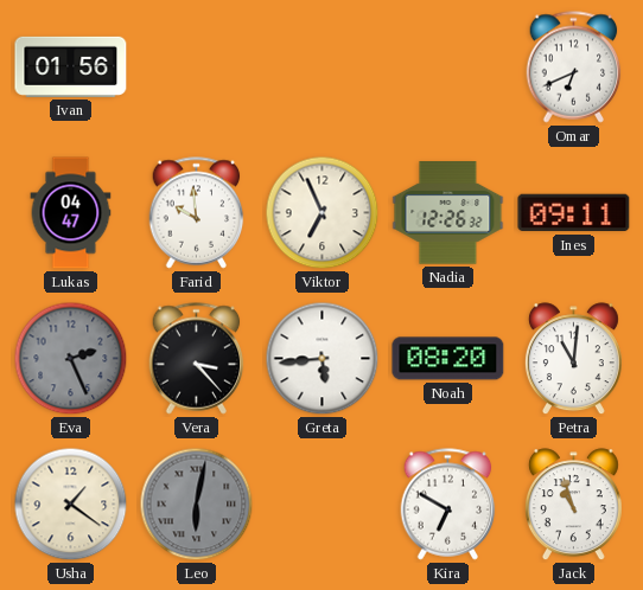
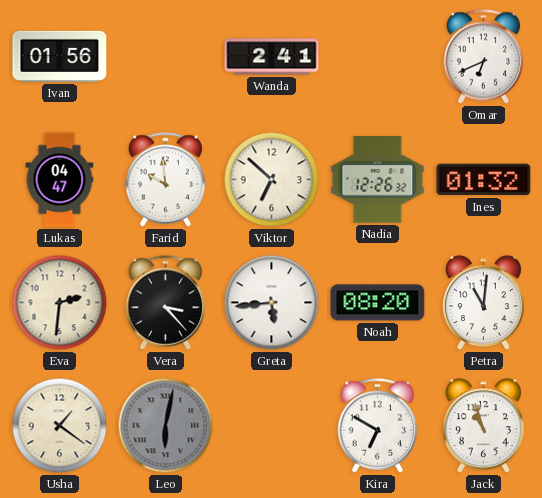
Wanda: none -> 2:41
Viktor: 6:56 -> 6:52
Ines: 09:11 -> 01:32
Eva: 2:26 -> 2:31
Eva dial: grey -> cream
